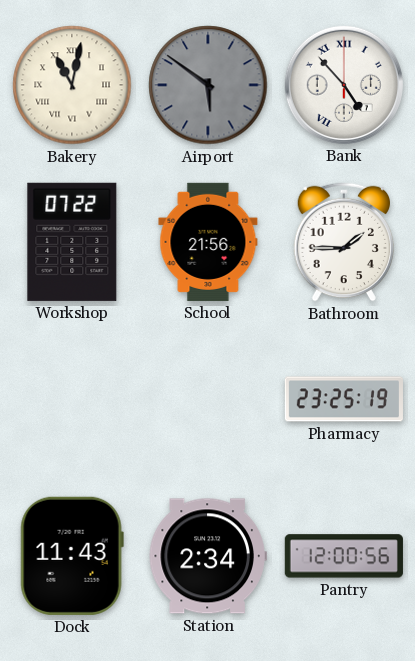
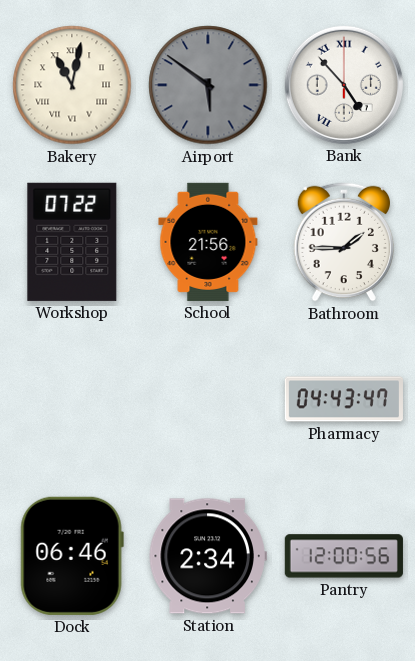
Pharmacy: 23:25 -> 04:43
Dock: 11:43 -> 06:46
